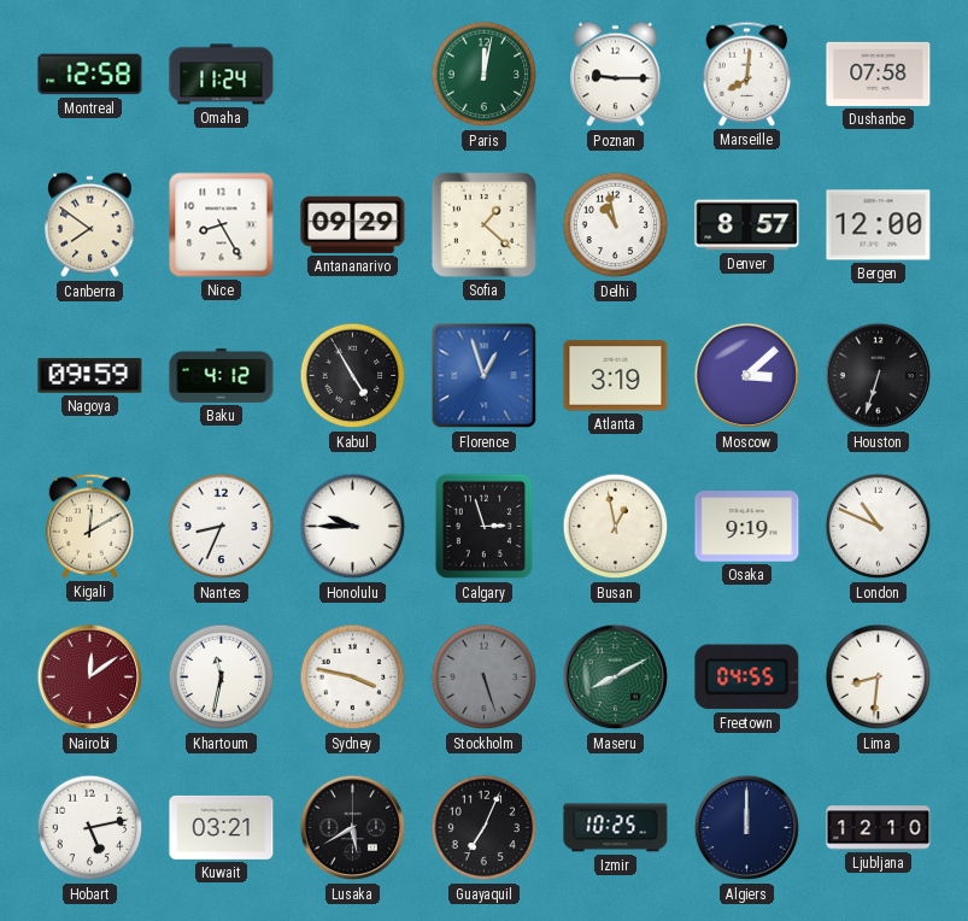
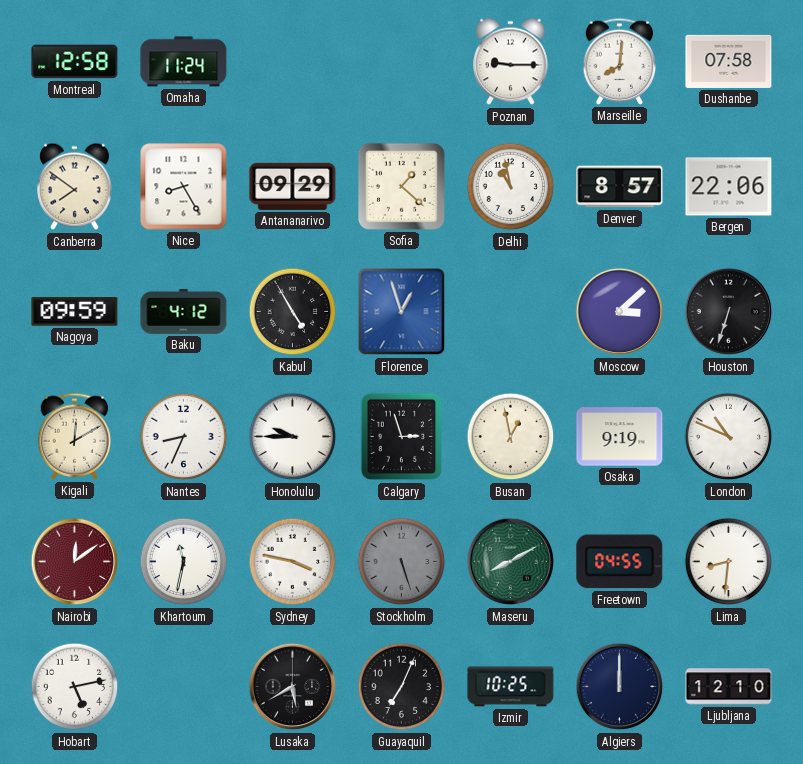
Paris: 12:02 -> none
Bergen: 12:00 -> 22:06
Atlanta: 3:19 -> none
Kuwait: 03:21 -> none
